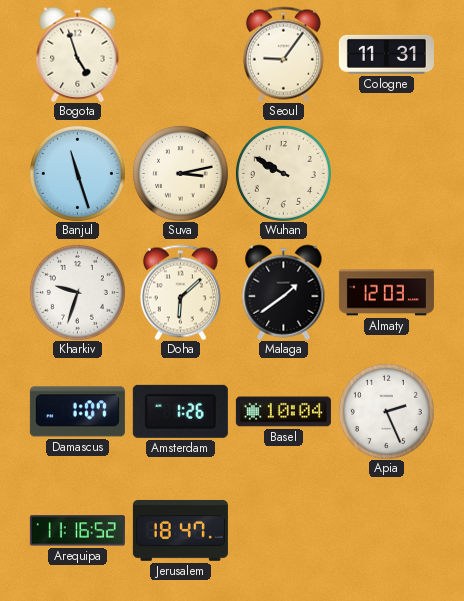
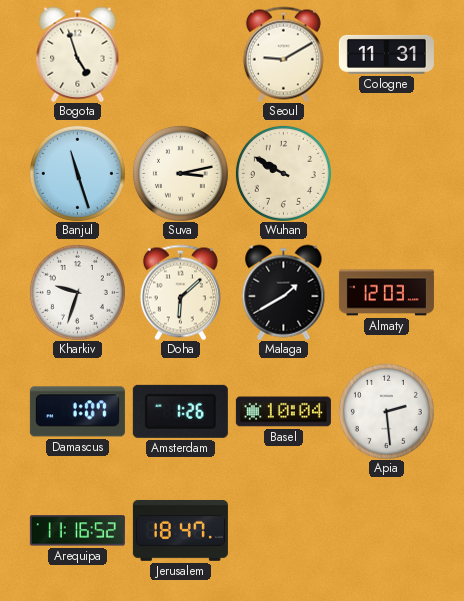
Seoul: 9:06 -> 9:10
Malaga: 1:39 -> 1:40
Apia: 2:26 -> 2:29
